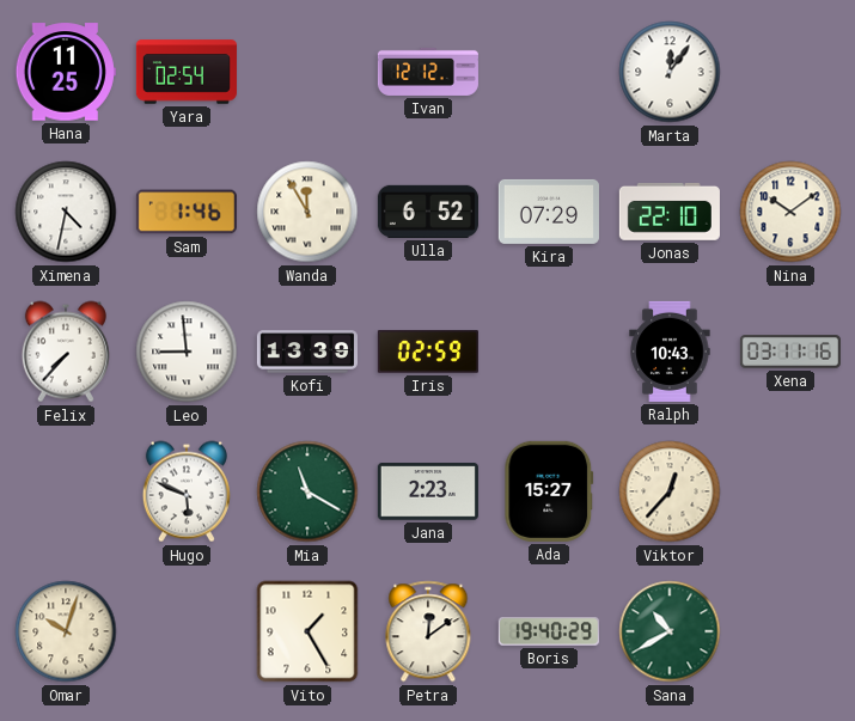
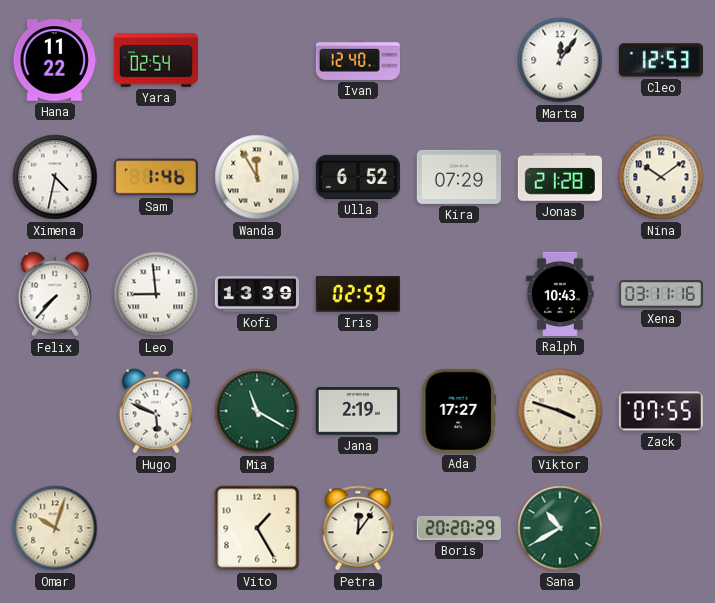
Hana: 11:25 -> 11:22
Ivan: 12:12 -> 12:40
Cleo: none -> 12:53
Jonas: 22:10 -> 21:28
Jana: 2:23 -> 2:19
Ada: 15:27 -> 17:27
Viktor: 12:37 -> 3:48
Zack: none -> 07:55
Petra: 12:09 -> 12:06
Boris: 19:40 -> 20:20
